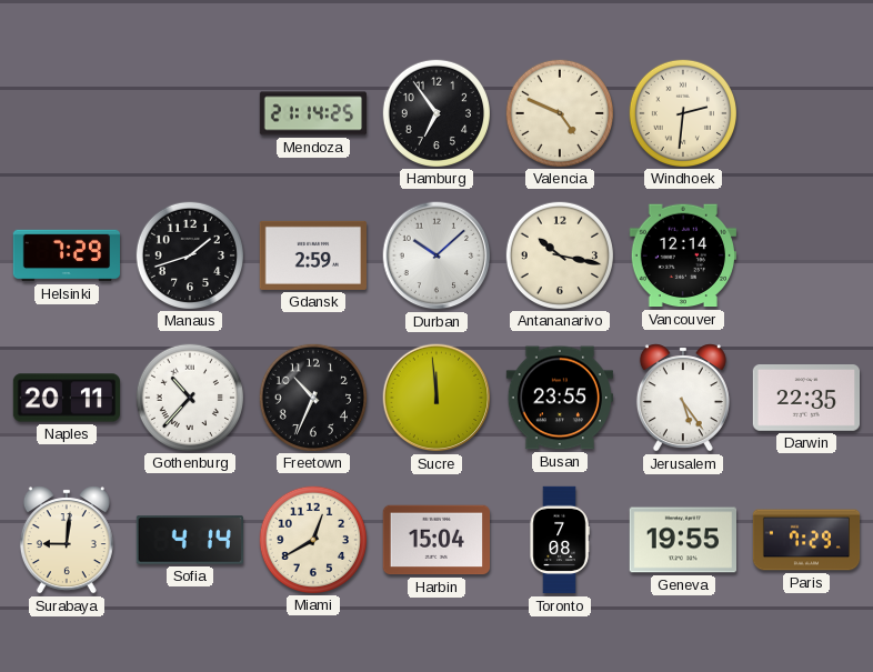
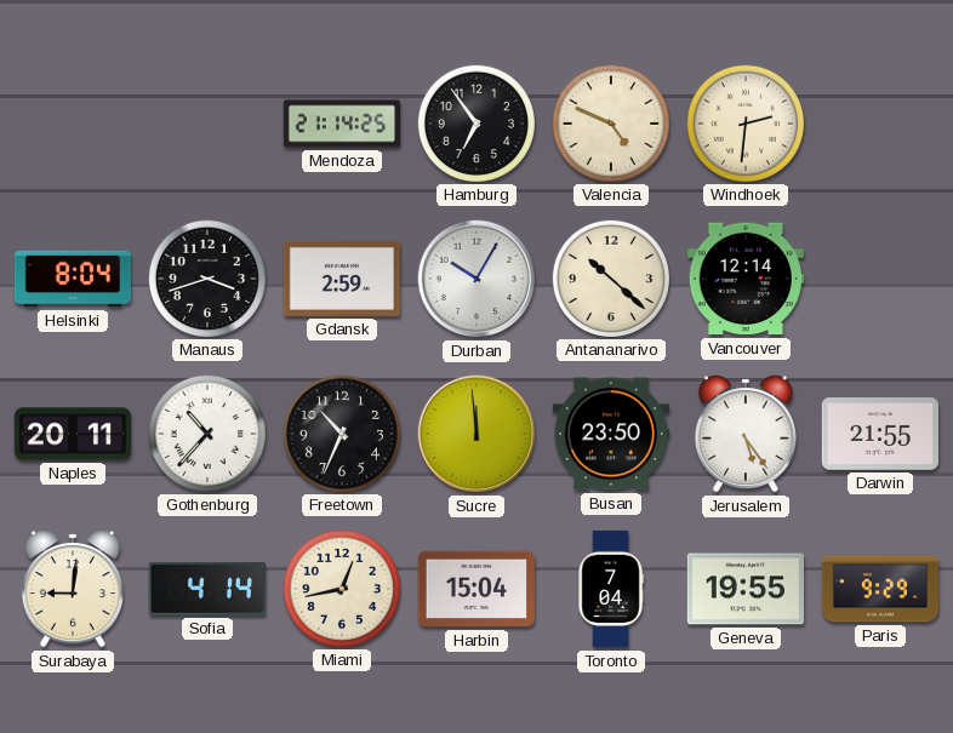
Helsinki: 7:29 -> 8:04
Manaus: 1:42 -> 3:42
Durban: 10:08 -> 10:05
Antananarivo: 10:17 -> 10:22
Busan: 23:55 -> 23:50
Darwin: 22:35 -> 21:55
Miami: 12:40 -> 12:43
Toronto: 7:08 -> 7:04
Paris: 7:29 -> 9:29
